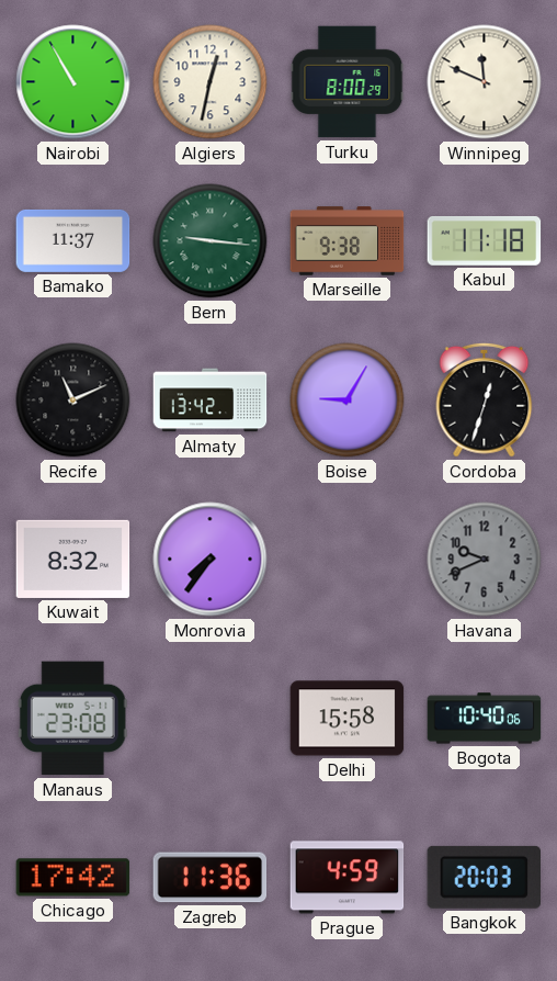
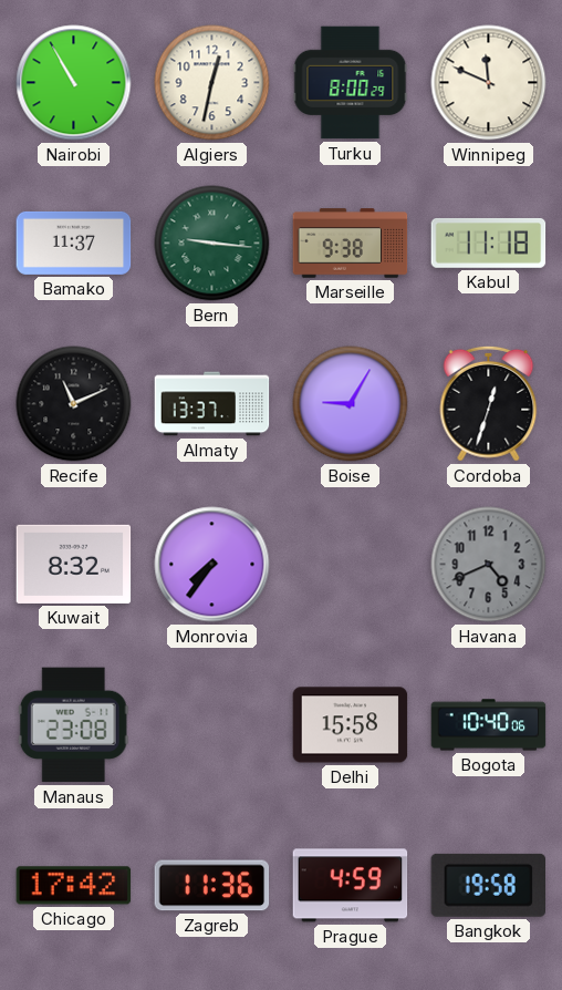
Almaty: 13:42 -> 13:37
Havana: 9:41 -> 4:41
Bangkok: 20:03 -> 19:58
